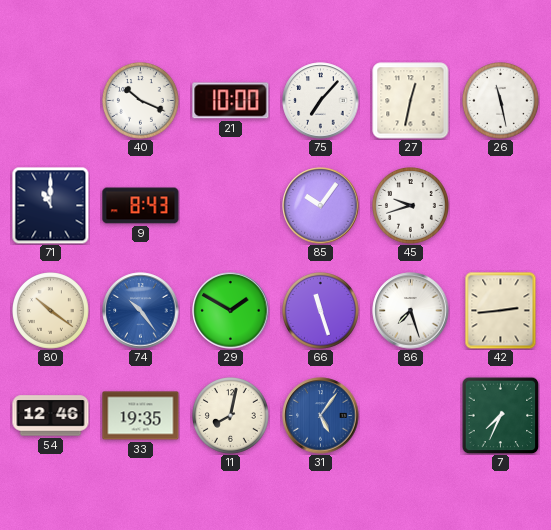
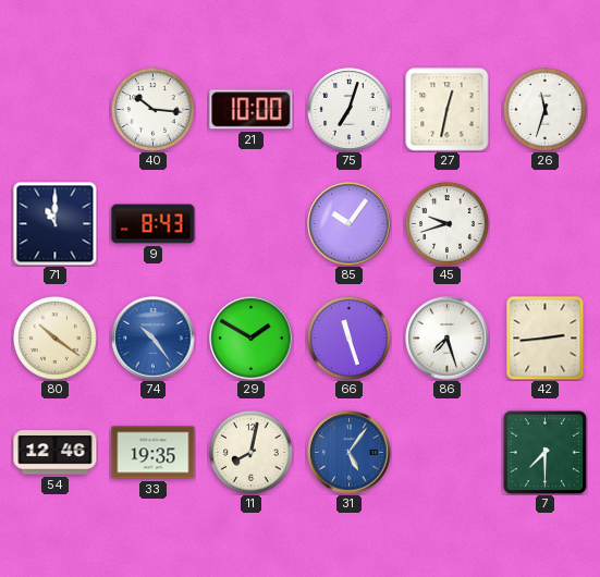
40: 10:19 -> 10:16
75: 7:07 -> 7:03
26: 11:28 -> 11:33
7: 7:34 -> 7:30
